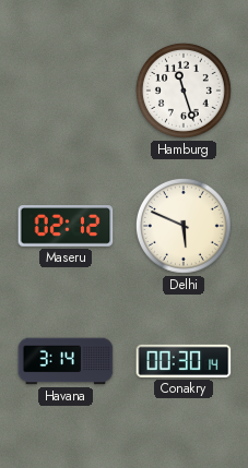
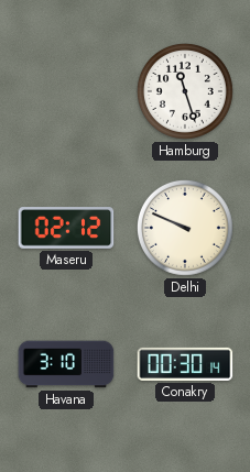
Delhi: 5:49 -> 9:49
Havana: 3:14 -> 3:10
